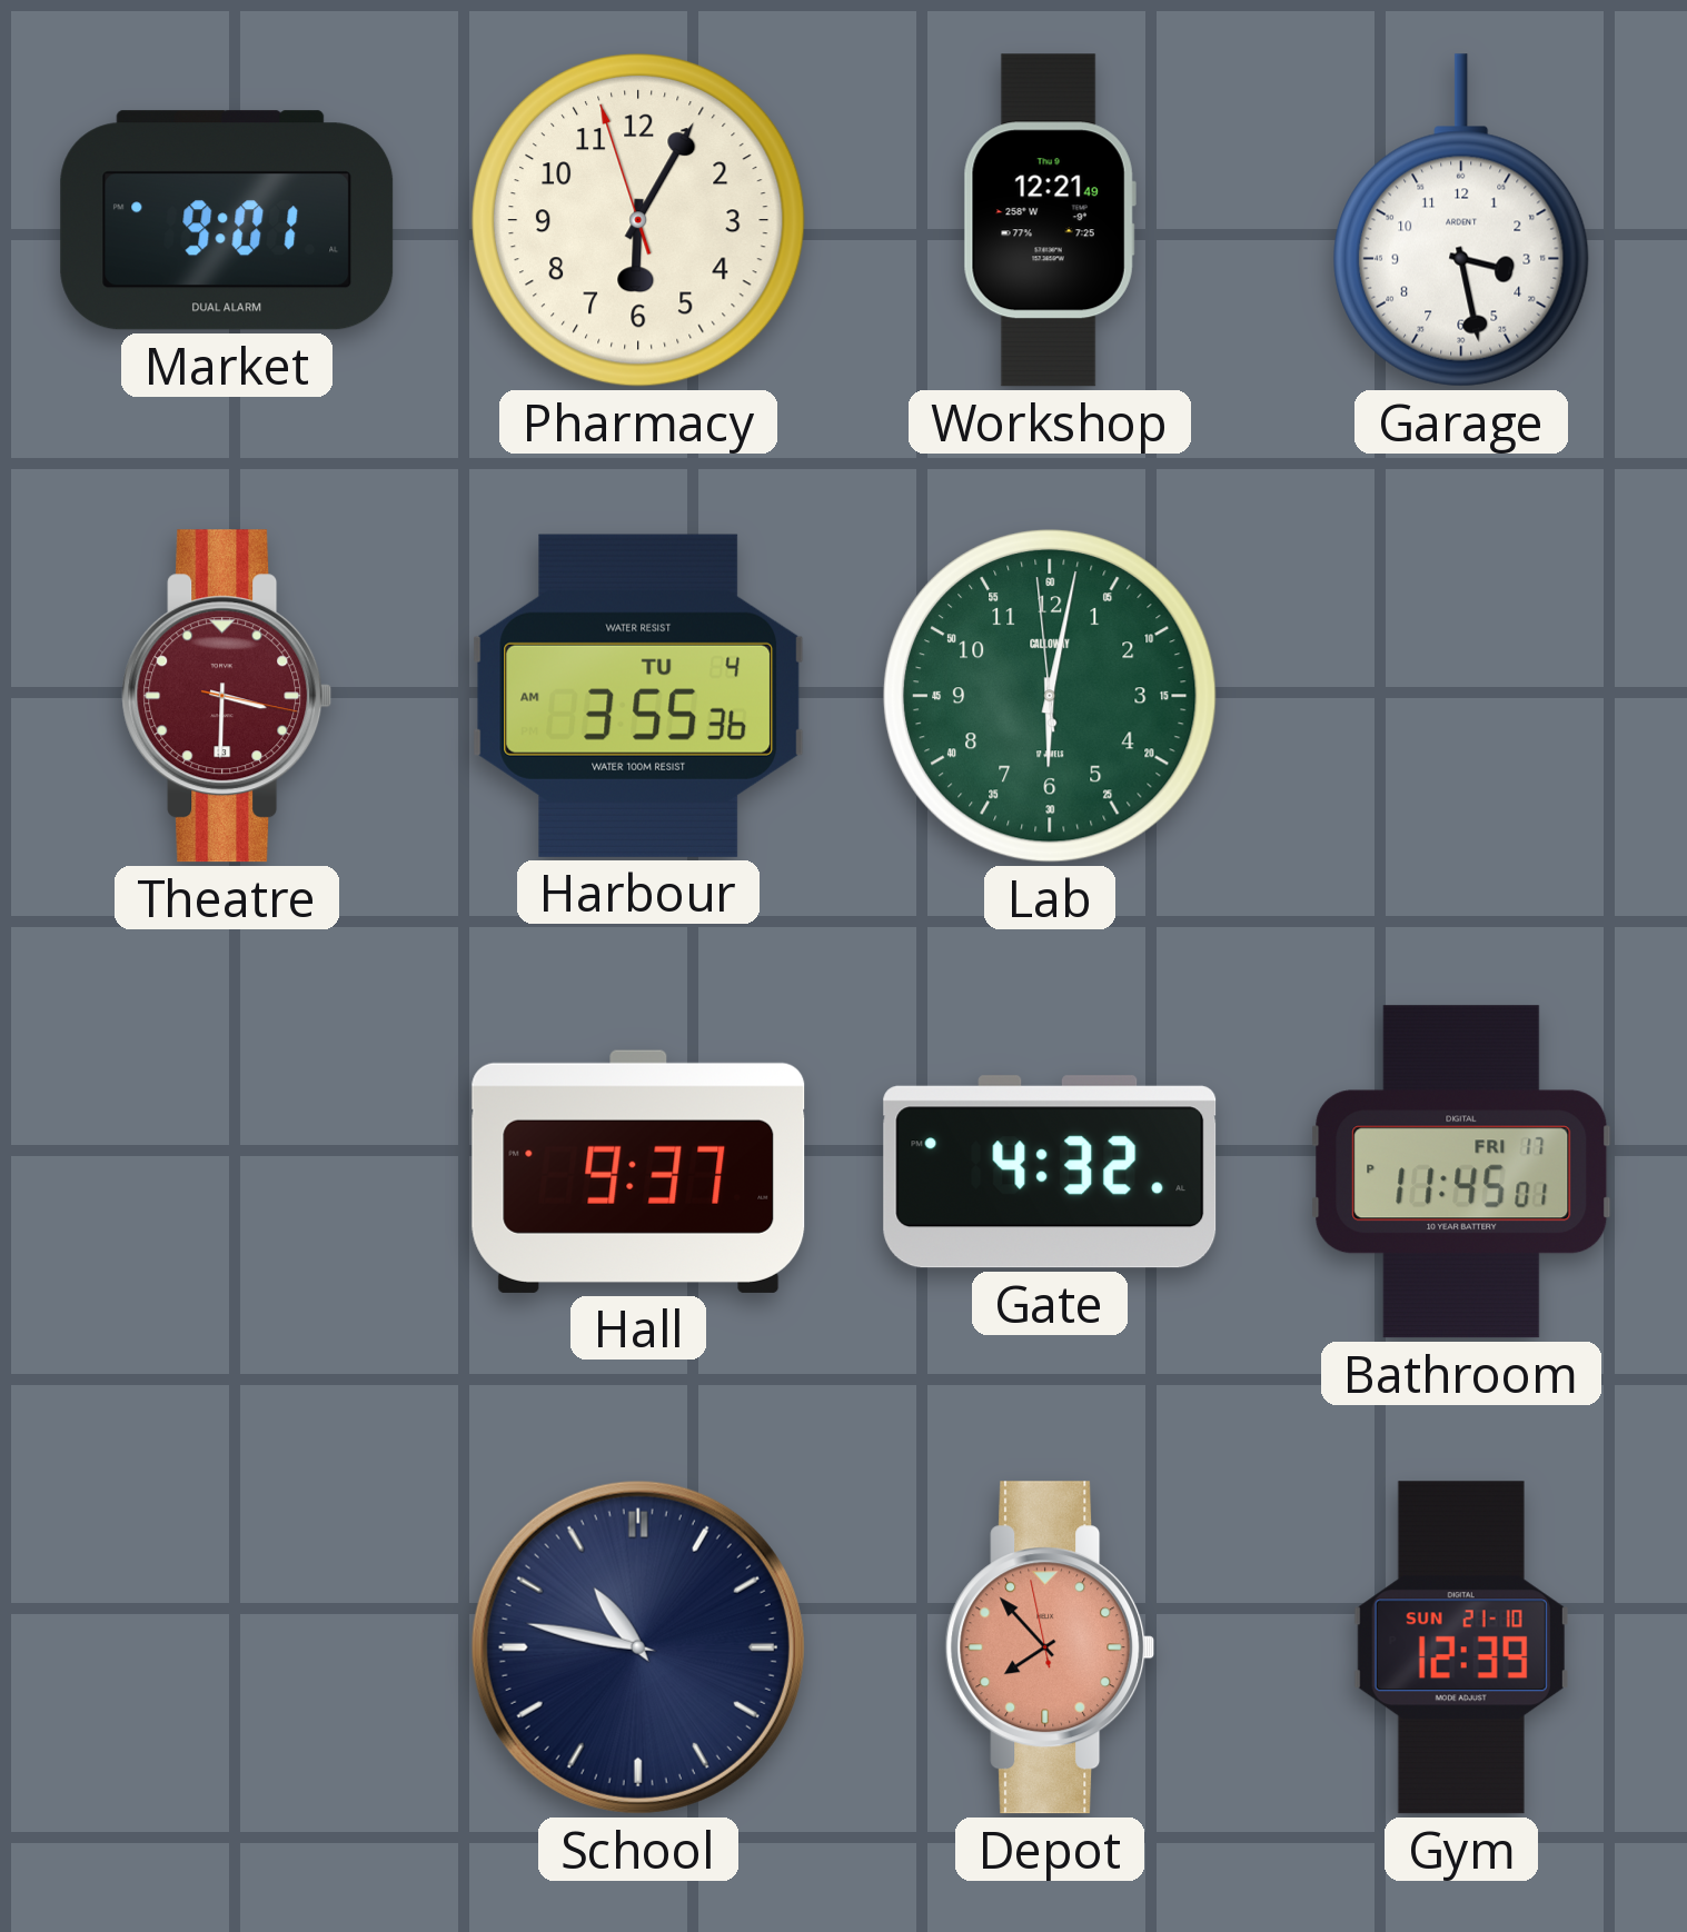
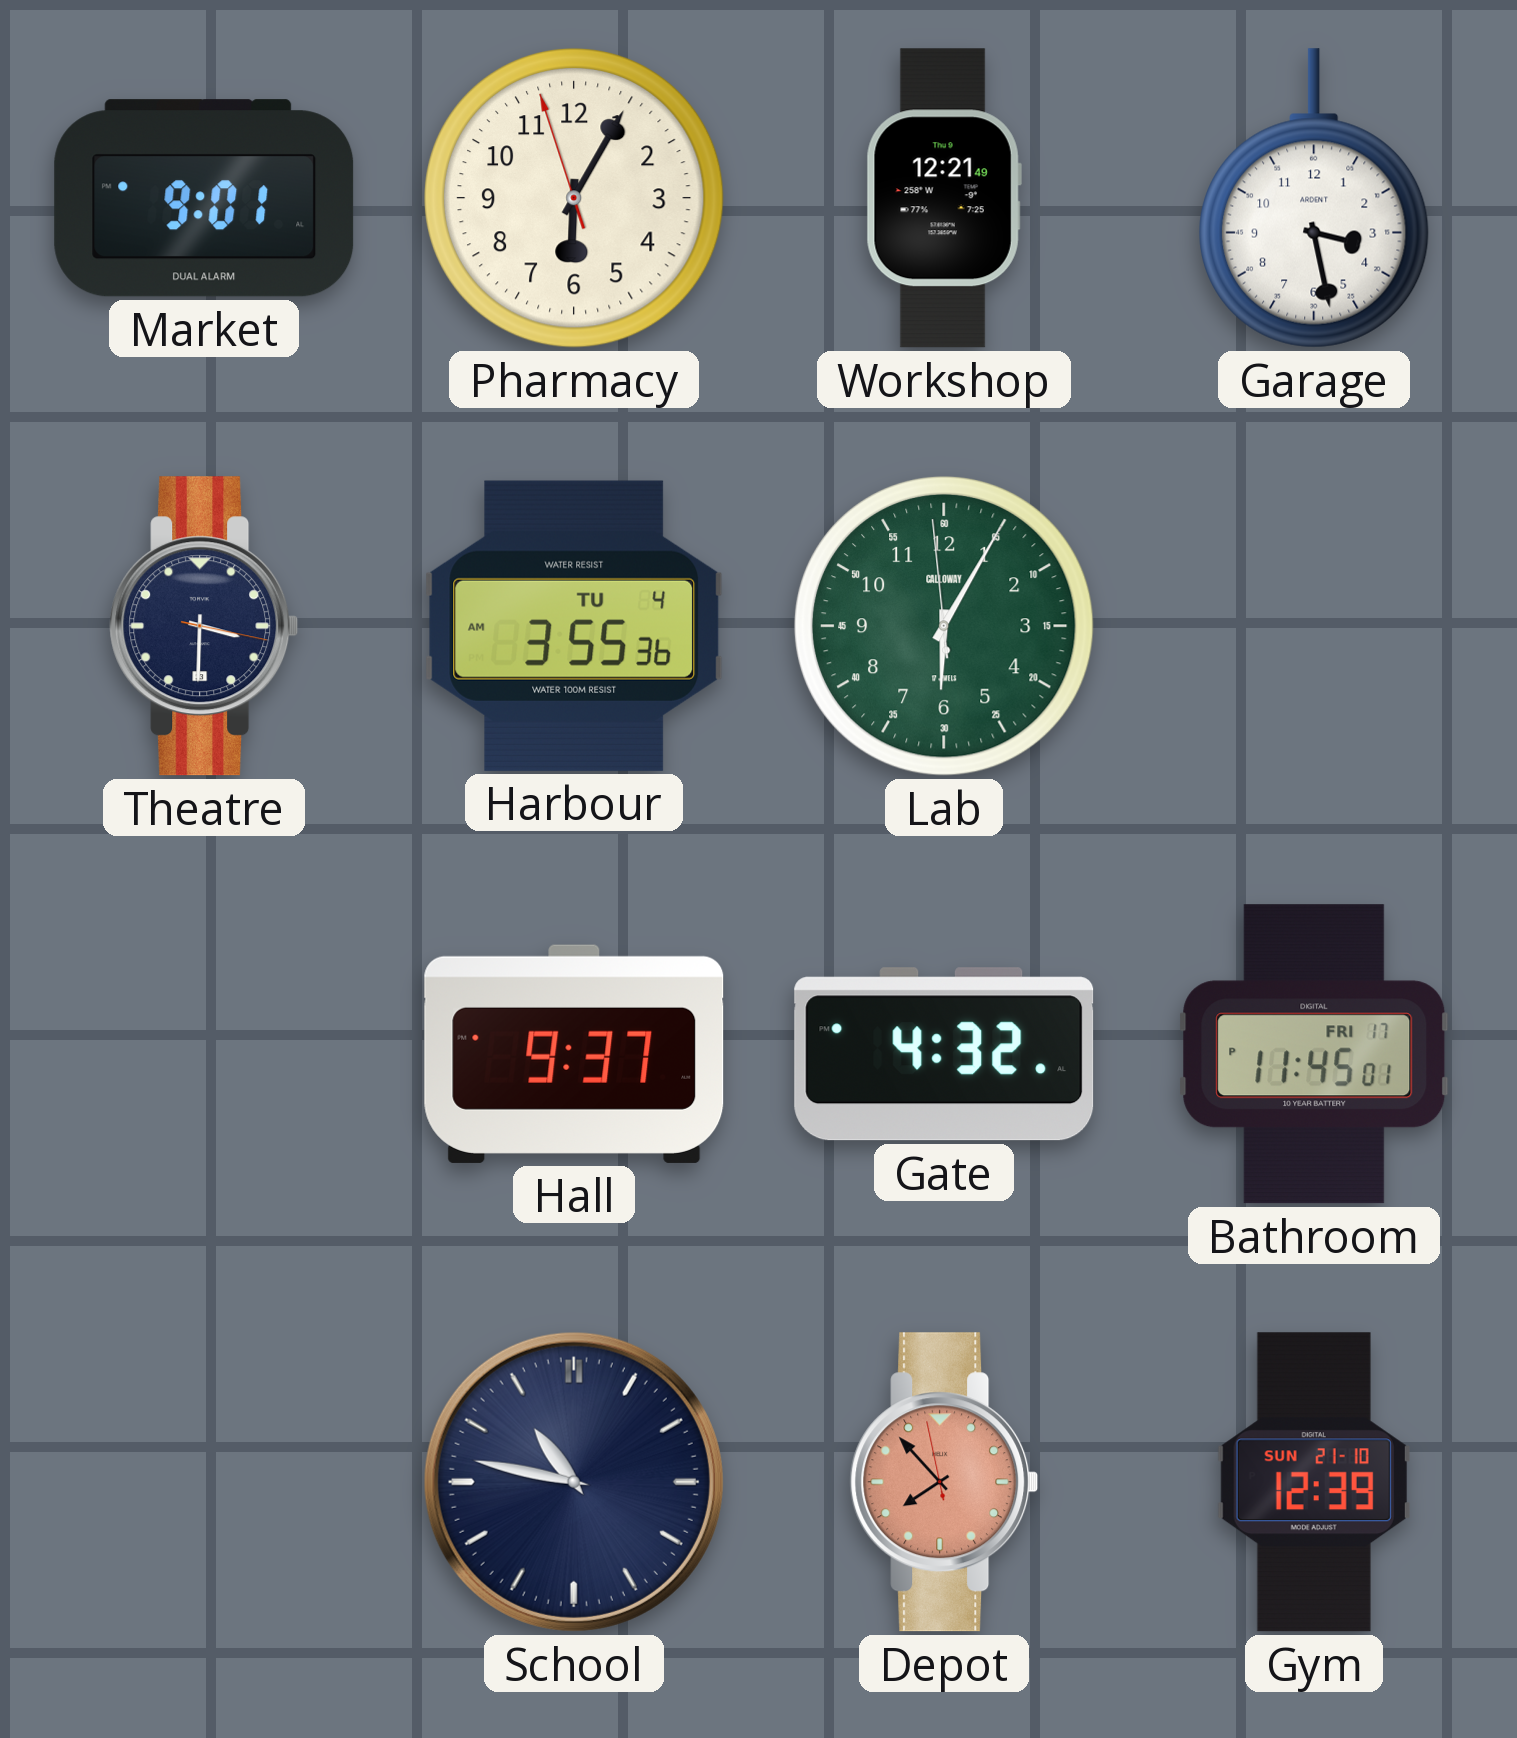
Theatre dial: burgundy -> navy
Lab: 6:01 -> 6:04
